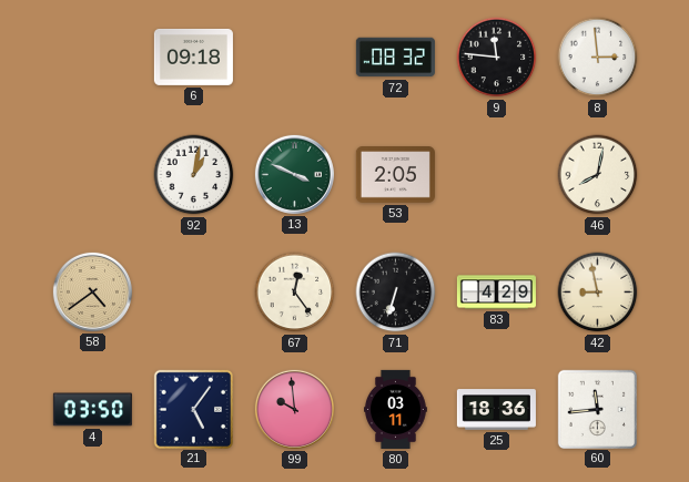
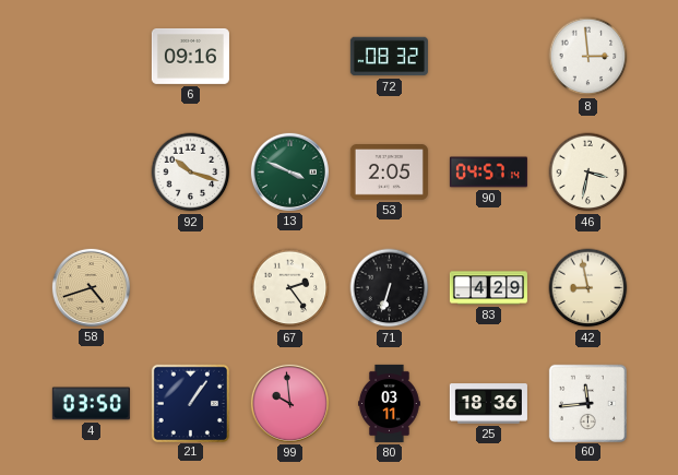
6: 09:18 -> 09:16
9: 11:46 -> none
92: 1:02 -> 10:18
90: none -> 04:57
46: 8:02 -> 3:32
58: 4:39 -> 4:42
67: 12:24 -> 2:24
21: 5:06 -> 1:06
